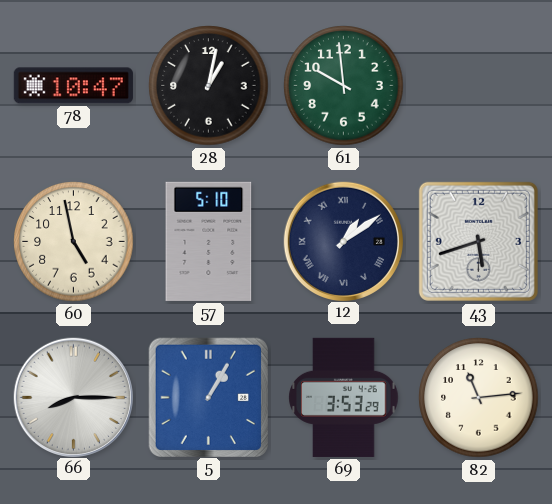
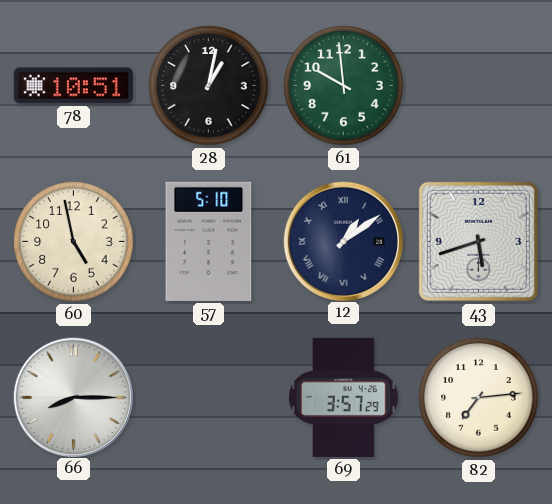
78: 10:47 -> 10:51
5: 1:05 -> none
69: 3:53 -> 3:57
82: 11:14 -> 7:14
